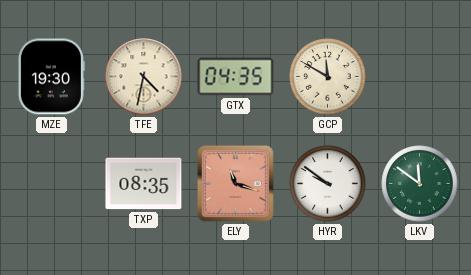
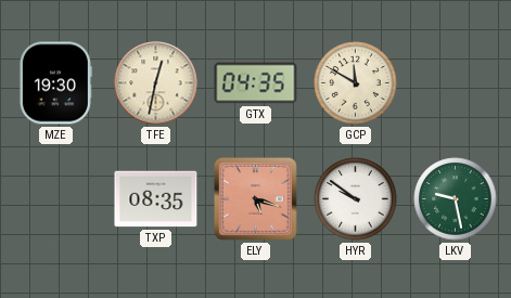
TFE: 4:32 -> 12:32
ELY: 11:18 -> 5:18
LKV: 11:51 -> 9:28
